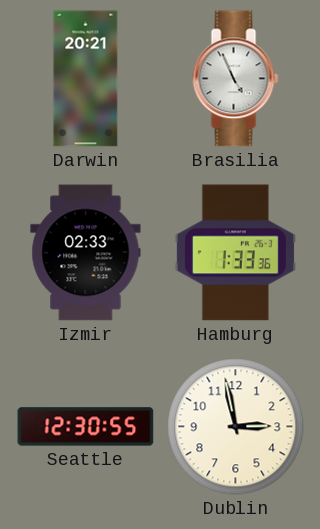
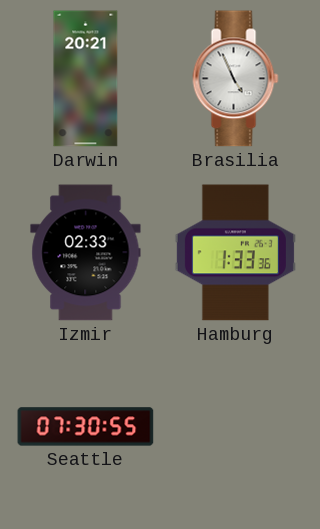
Seattle: 12:30 -> 07:30
Dublin: 2:58 -> none
